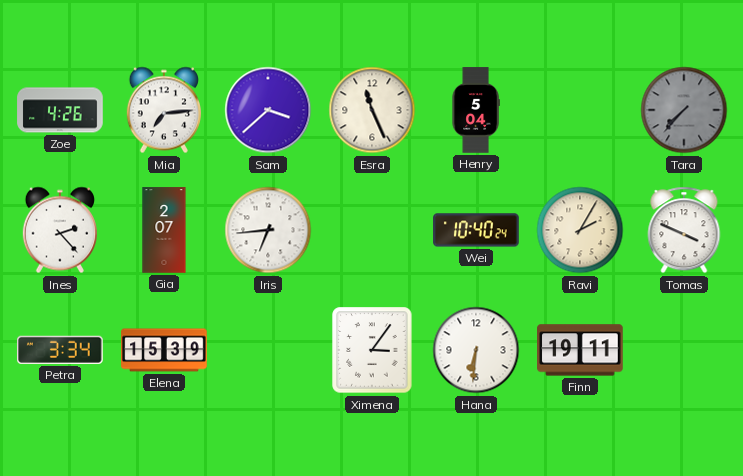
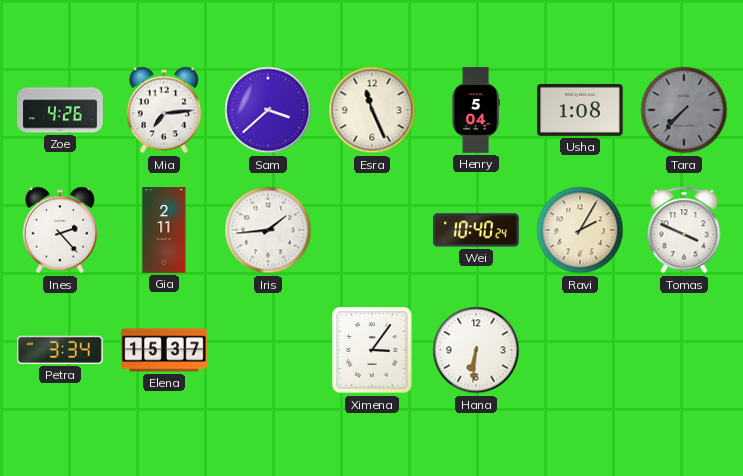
Usha: none -> 1:08
Gia: 2:07 -> 2:11
Iris: 6:44 -> 1:44
Elena: 15:39 -> 15:37
Finn: 19:11 -> none
